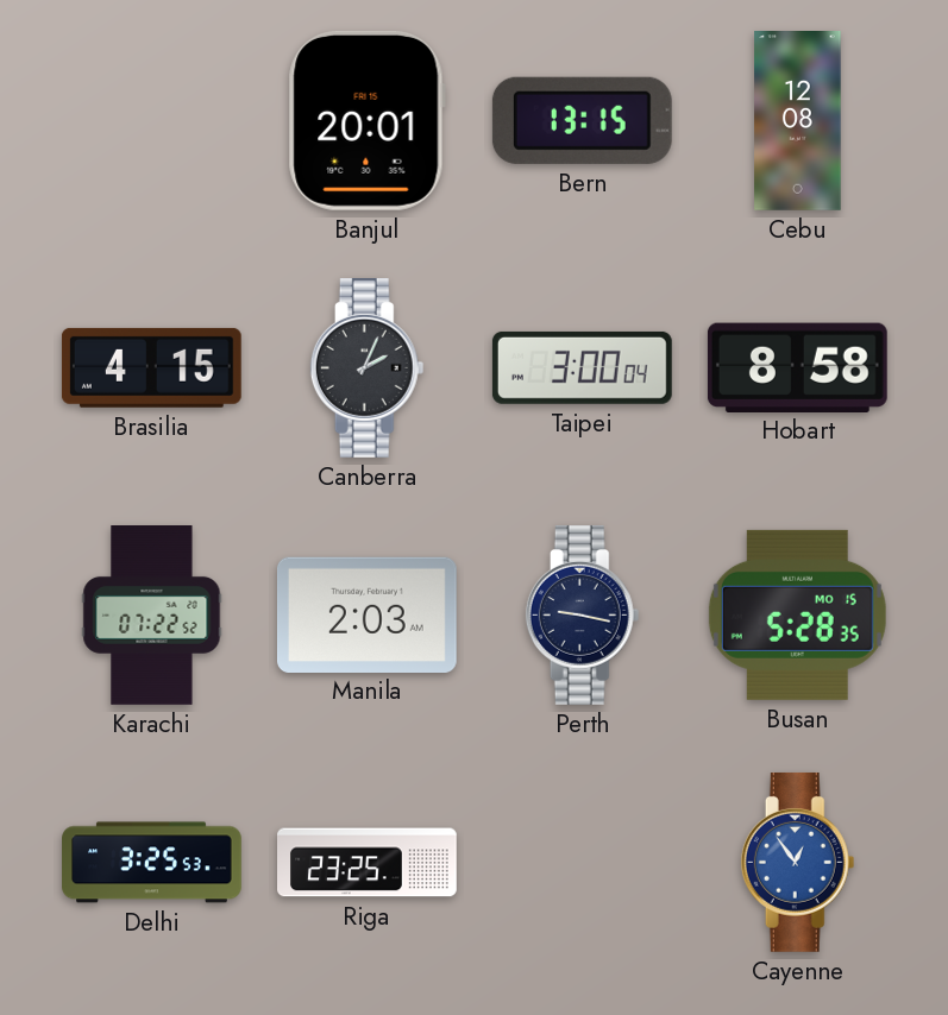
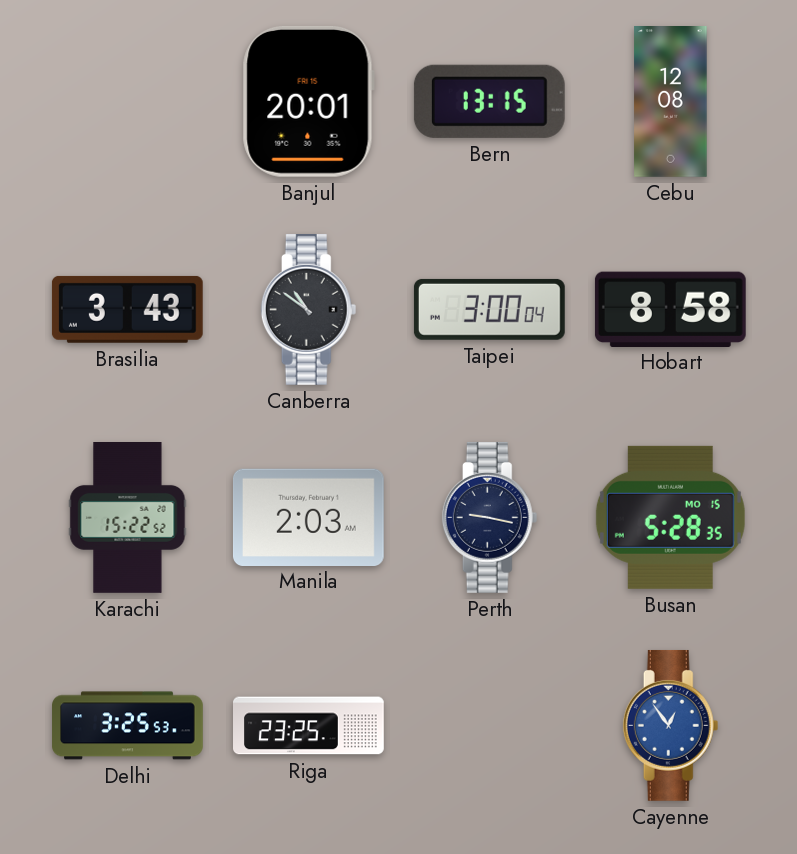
Brasilia: 4:15 -> 3:43
Canberra: 2:04 -> 10:51
Karachi: 07:22 -> 15:22
